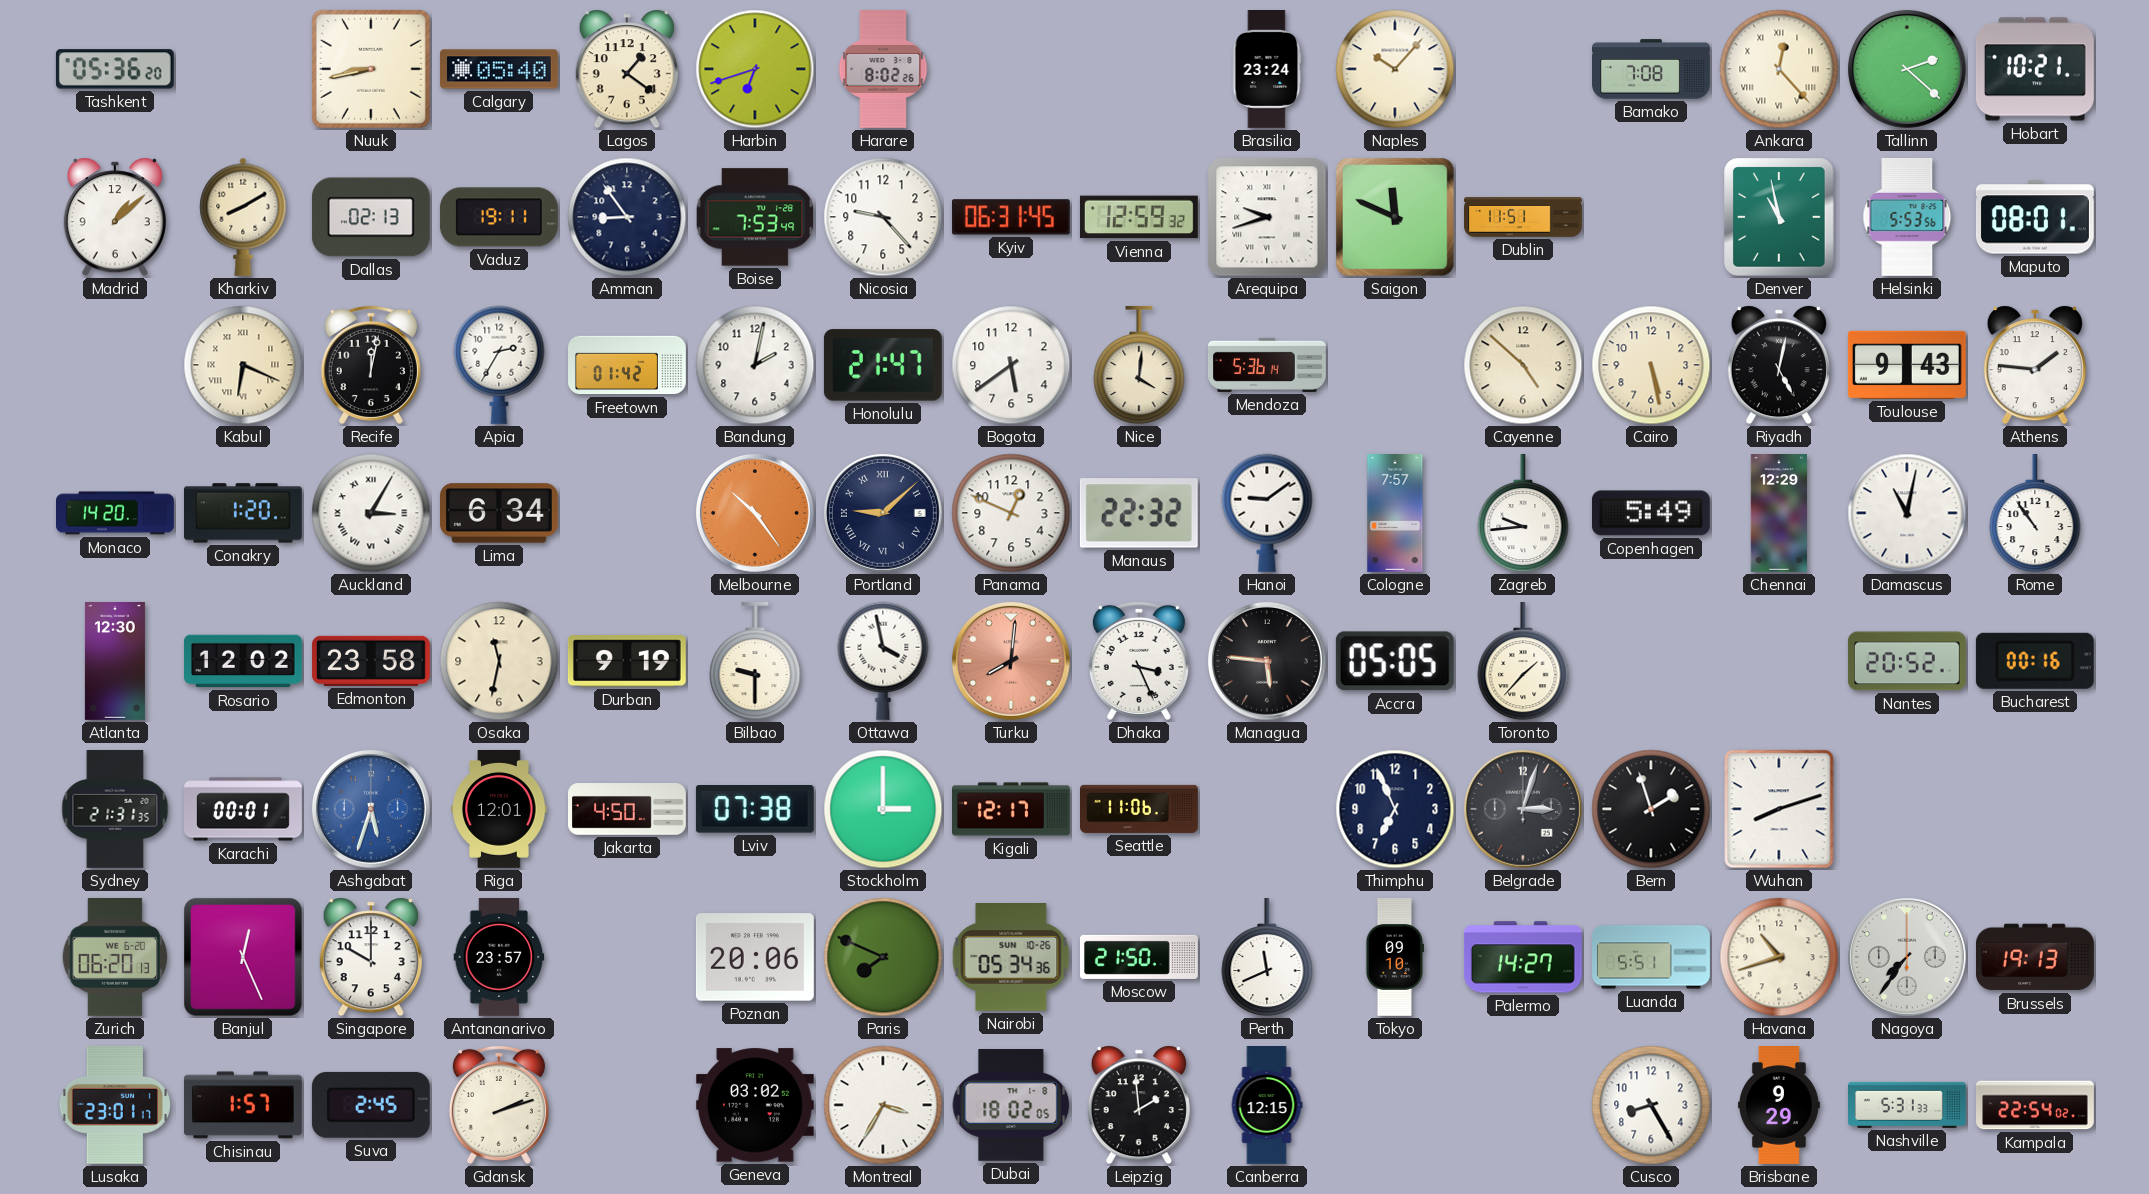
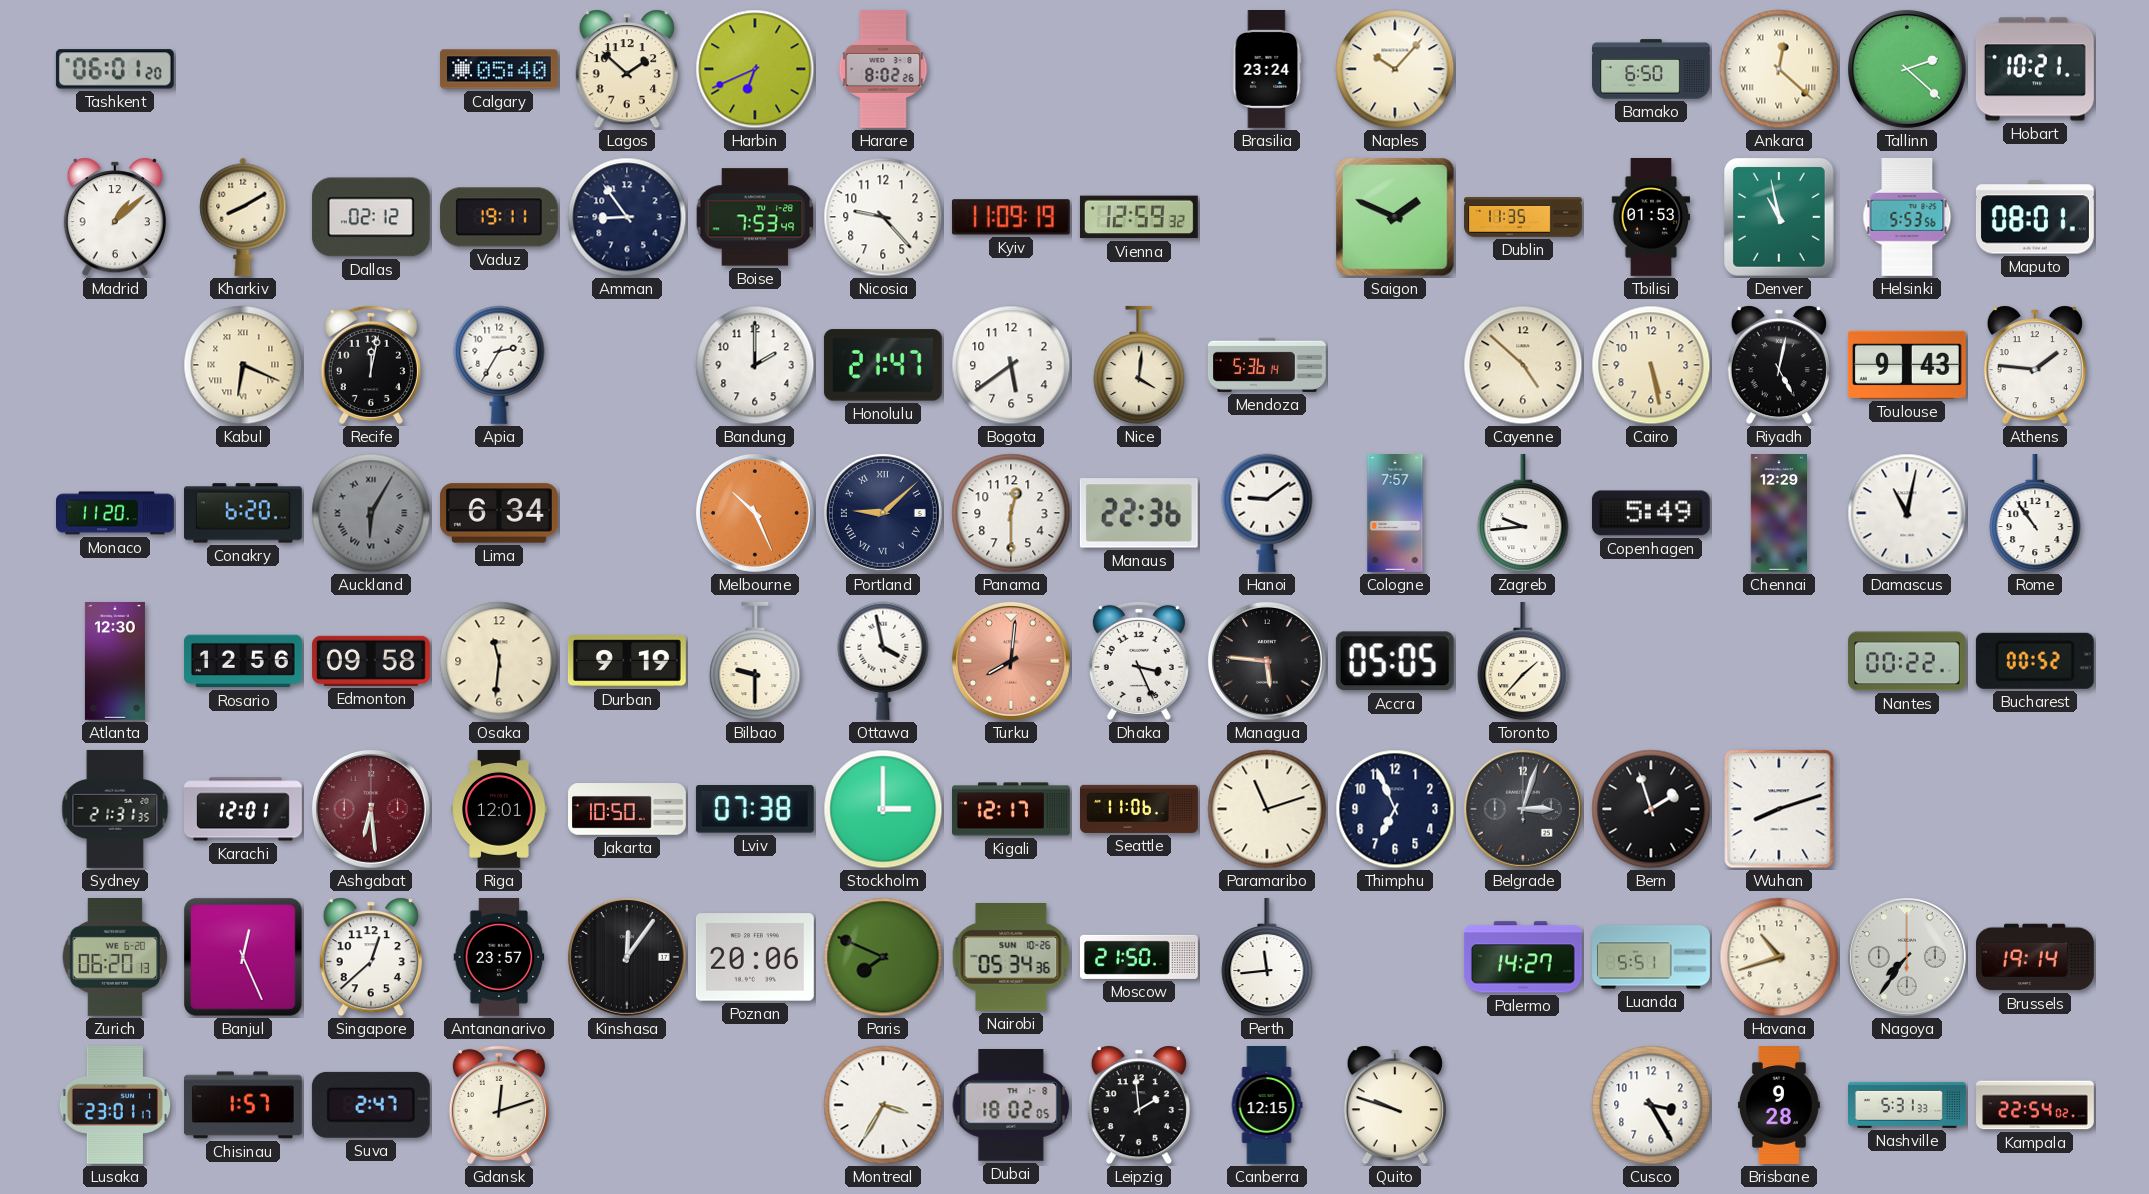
Tashkent: 05:36 -> 06:01
Nuuk: 8:43 -> none
Lagos: 1:21 -> 1:52
Harbin: 6:42 -> 6:41
Bamako: 7:08 -> 6:50
Ankara: 12:23 -> 12:22
Dallas: 02:13 -> 02:12
Kyiv: 06:31 -> 11:09
Arequipa: 9:42 -> none
Saigon: 11:49 -> 1:49
Dublin: 11:51 -> 11:35
Tbilisi: none -> 01:53
Freetown: 01:42 -> none
Bandung: 2:02 -> 2:00
Monaco: 14:20 -> 11:20
Conakry: 1:20 -> 6:20
Auckland: 3:05 -> 6:05
Auckland dial: white -> grey
Melbourne: 10:24 -> 10:26
Panama: 12:49 -> 12:30
Manaus: 22:32 -> 22:36
Rosario: 12:02 -> 12:56
Edmonton: 23:58 -> 09:58
Osaka: 11:32 -> 11:31
Nantes: 20:52 -> 00:22
Bucharest: 00:16 -> 00:52
Karachi: 00:01 -> 12:01
Ashgabat: 5:33 -> 6:29
Ashgabat dial: blue -> burgundy
Jakarta: 4:50 -> 10:50
Paramaribo: none -> 11:12
Singapore: 10:00 -> 12:38
Kinshasa: none -> 12:06
Perth: 11:41 -> 11:44
Tokyo: 09:10 -> none
Brussels: 19:13 -> 19:14
Suva: 2:45 -> 2:47
Gdansk: 2:12 -> 12:12
Geneva: 03:02 -> none
Quito: none -> 9:48
Cusco: 8:25 -> 3:25
Brisbane: 9:29 -> 9:28
